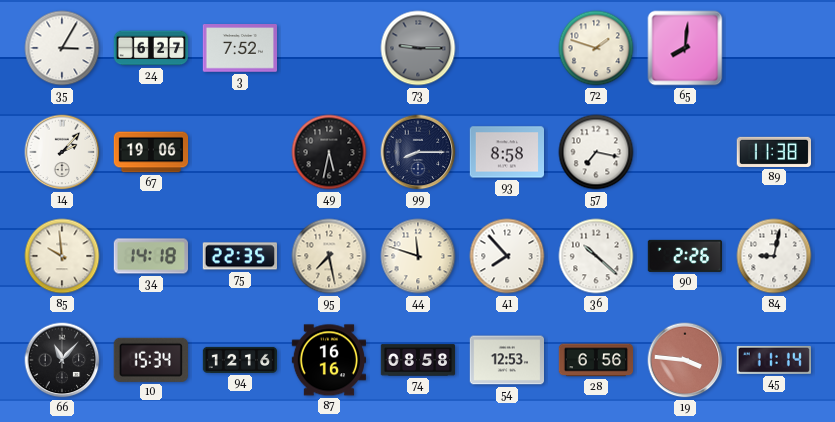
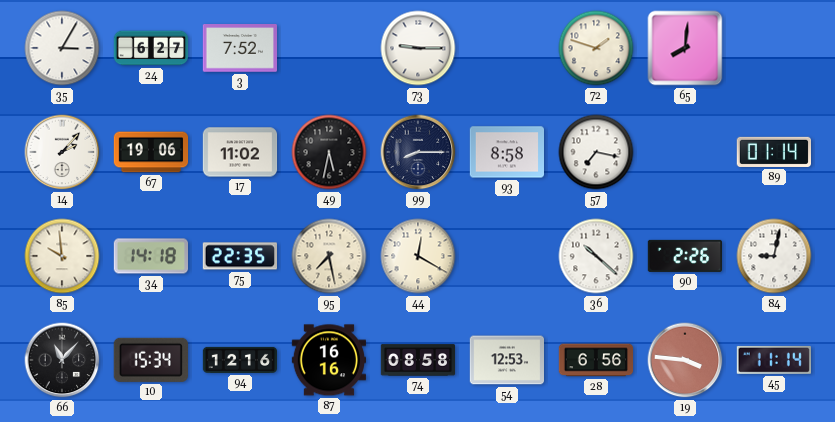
73 dial: grey -> white
17: none -> 11:02
89: 11:38 -> 01:14
44: 11:48 -> 12:20
41: 7:53 -> none
